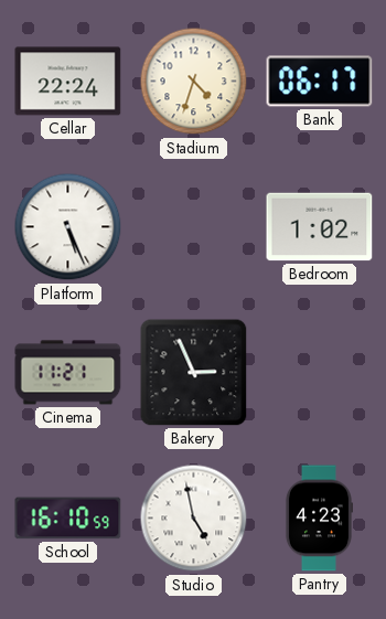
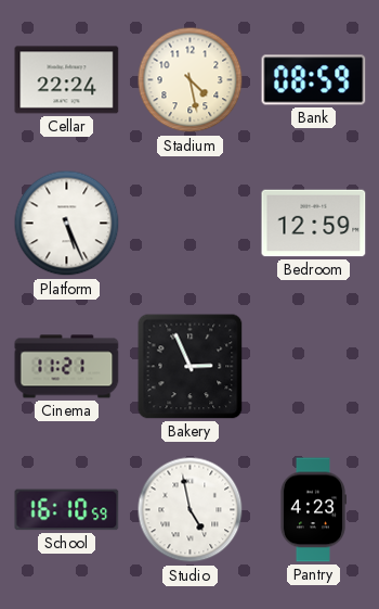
Stadium: 4:33 -> 4:28
Bank: 06:17 -> 08:59
Bedroom: 1:02 -> 12:59
